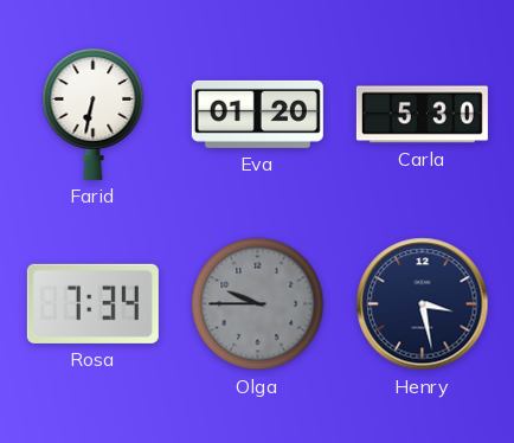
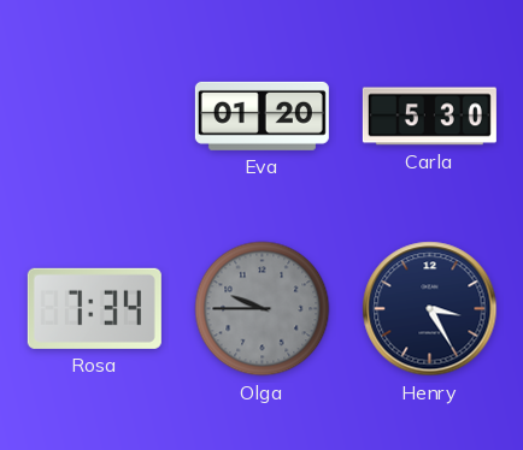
Farid: 6:32 -> none
Henry: 3:28 -> 3:25
